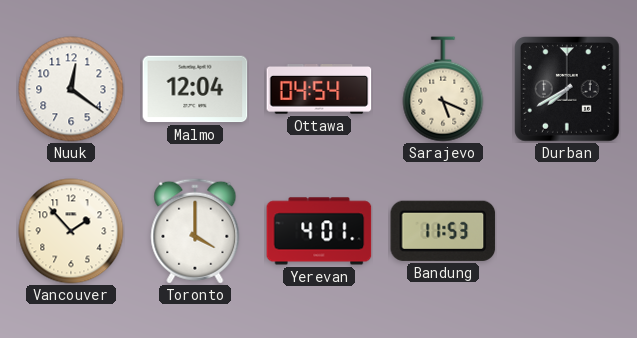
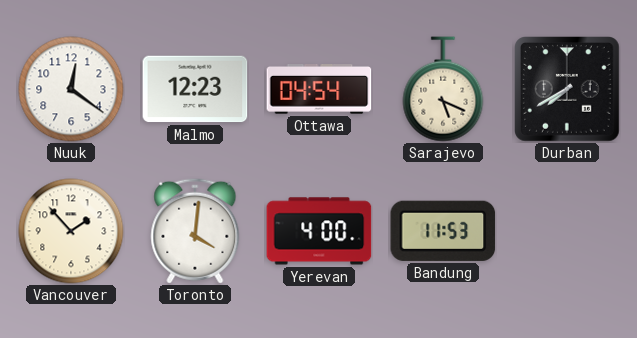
Malmo: 12:04 -> 12:23
Toronto: 4:00 -> 4:01
Yerevan: 4:01 -> 4:00
